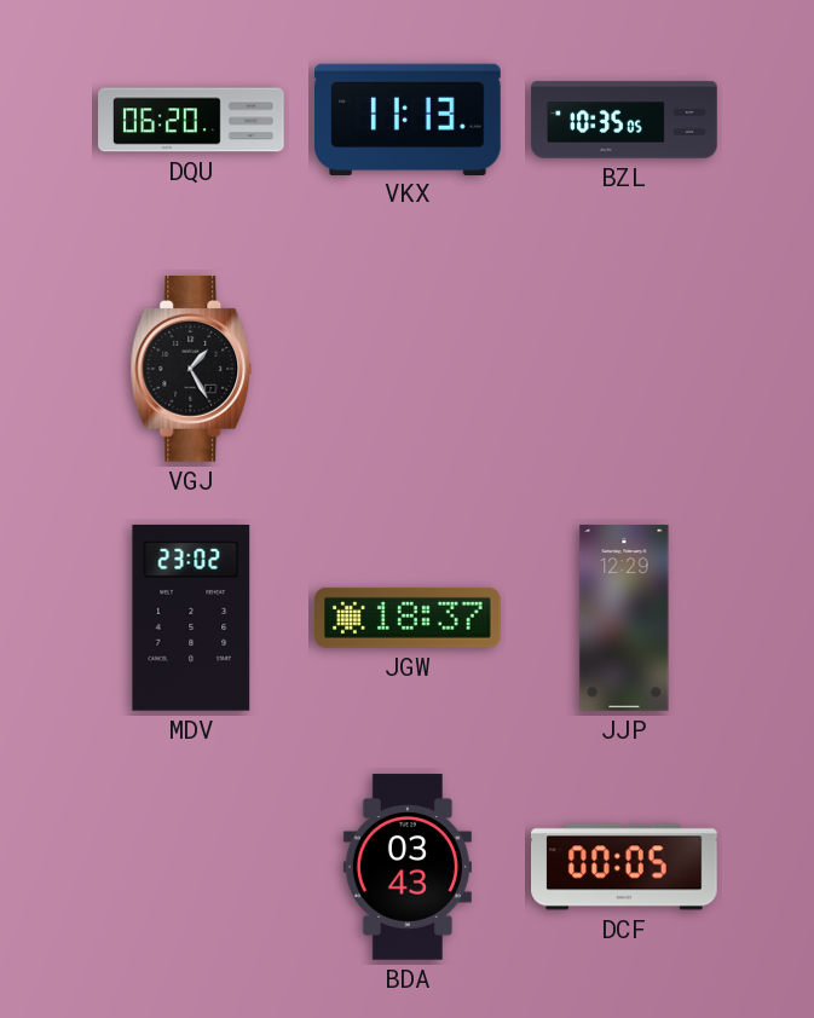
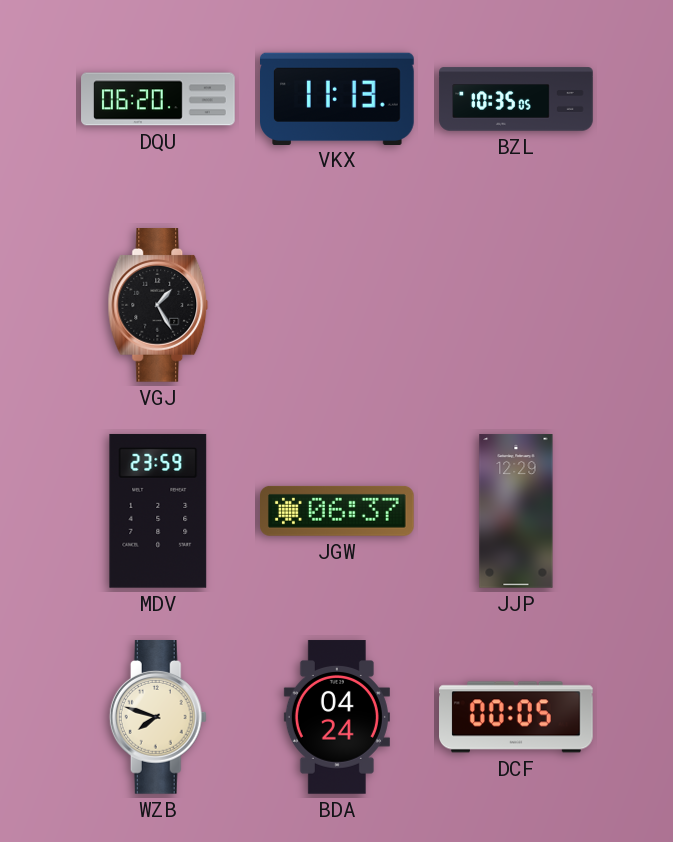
MDV: 23:02 -> 23:59
JGW: 18:37 -> 06:37
WZB: none -> 7:48
BDA: 03:43 -> 04:24
